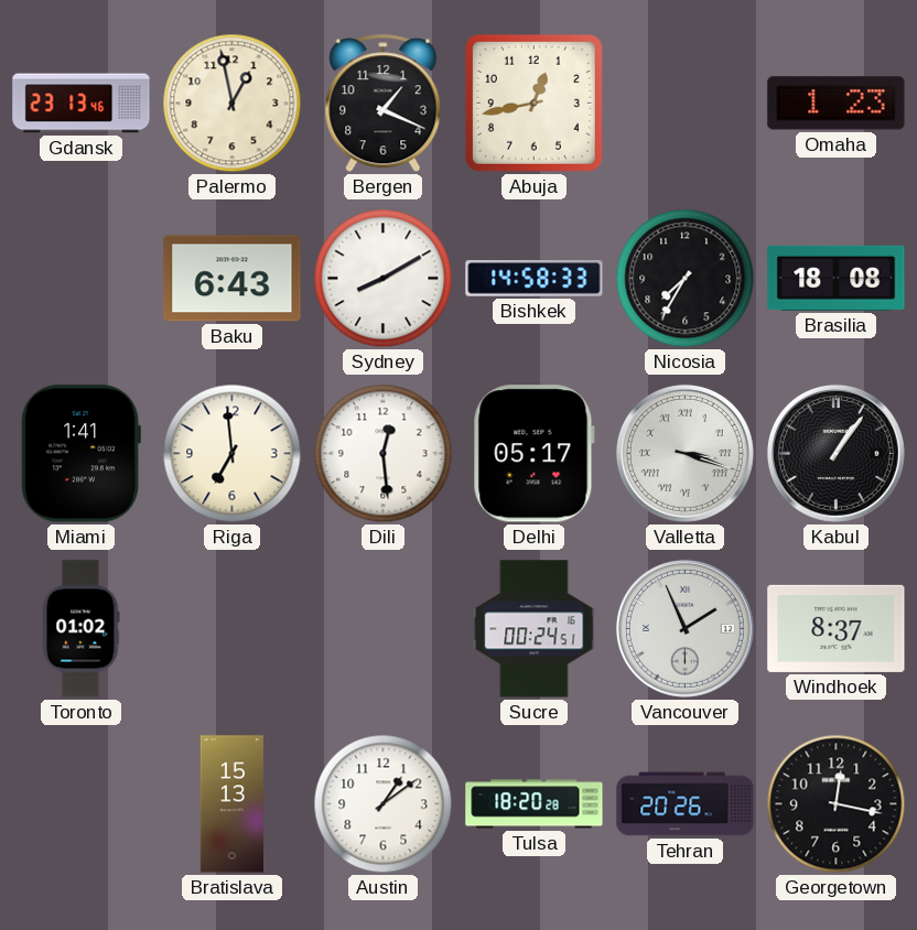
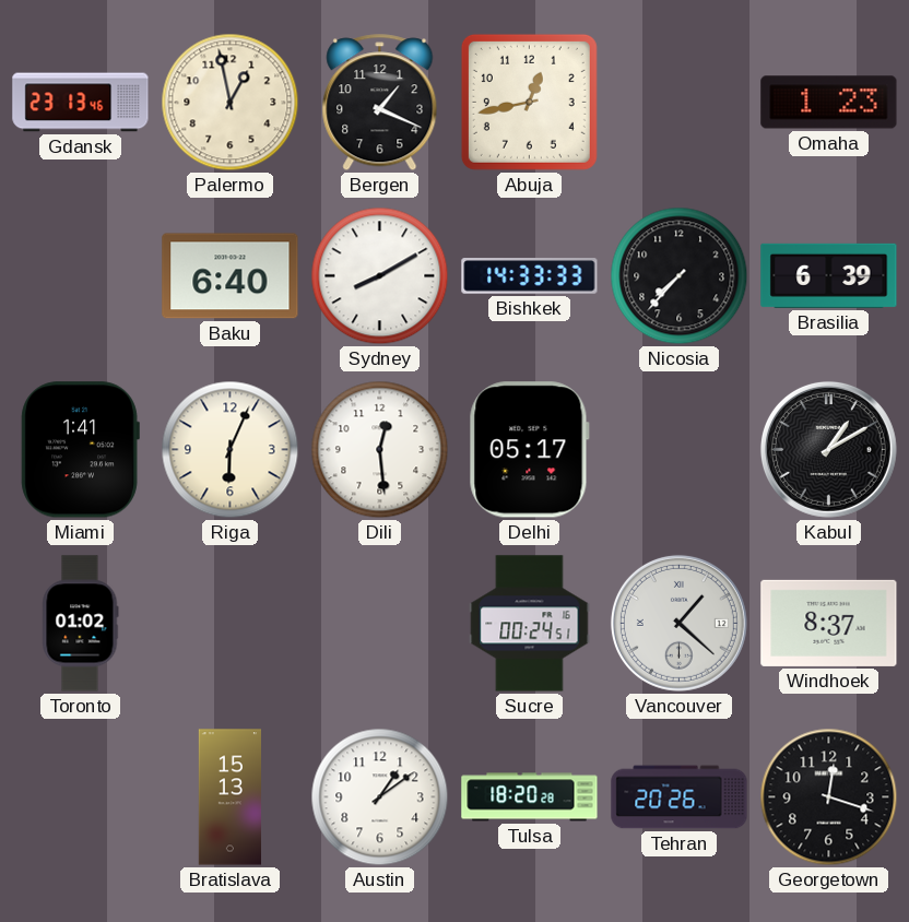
Baku: 6:43 -> 6:40
Bishkek: 14:58 -> 14:33
Nicosia: 7:35 -> 7:37
Brasilia: 18:08 -> 6:39
Riga: 6:59 -> 6:04
Valletta: 3:18 -> none
Kabul: 1:06 -> 1:10
Vancouver: 1:56 -> 1:22
Georgetown: 12:17 -> 12:18
